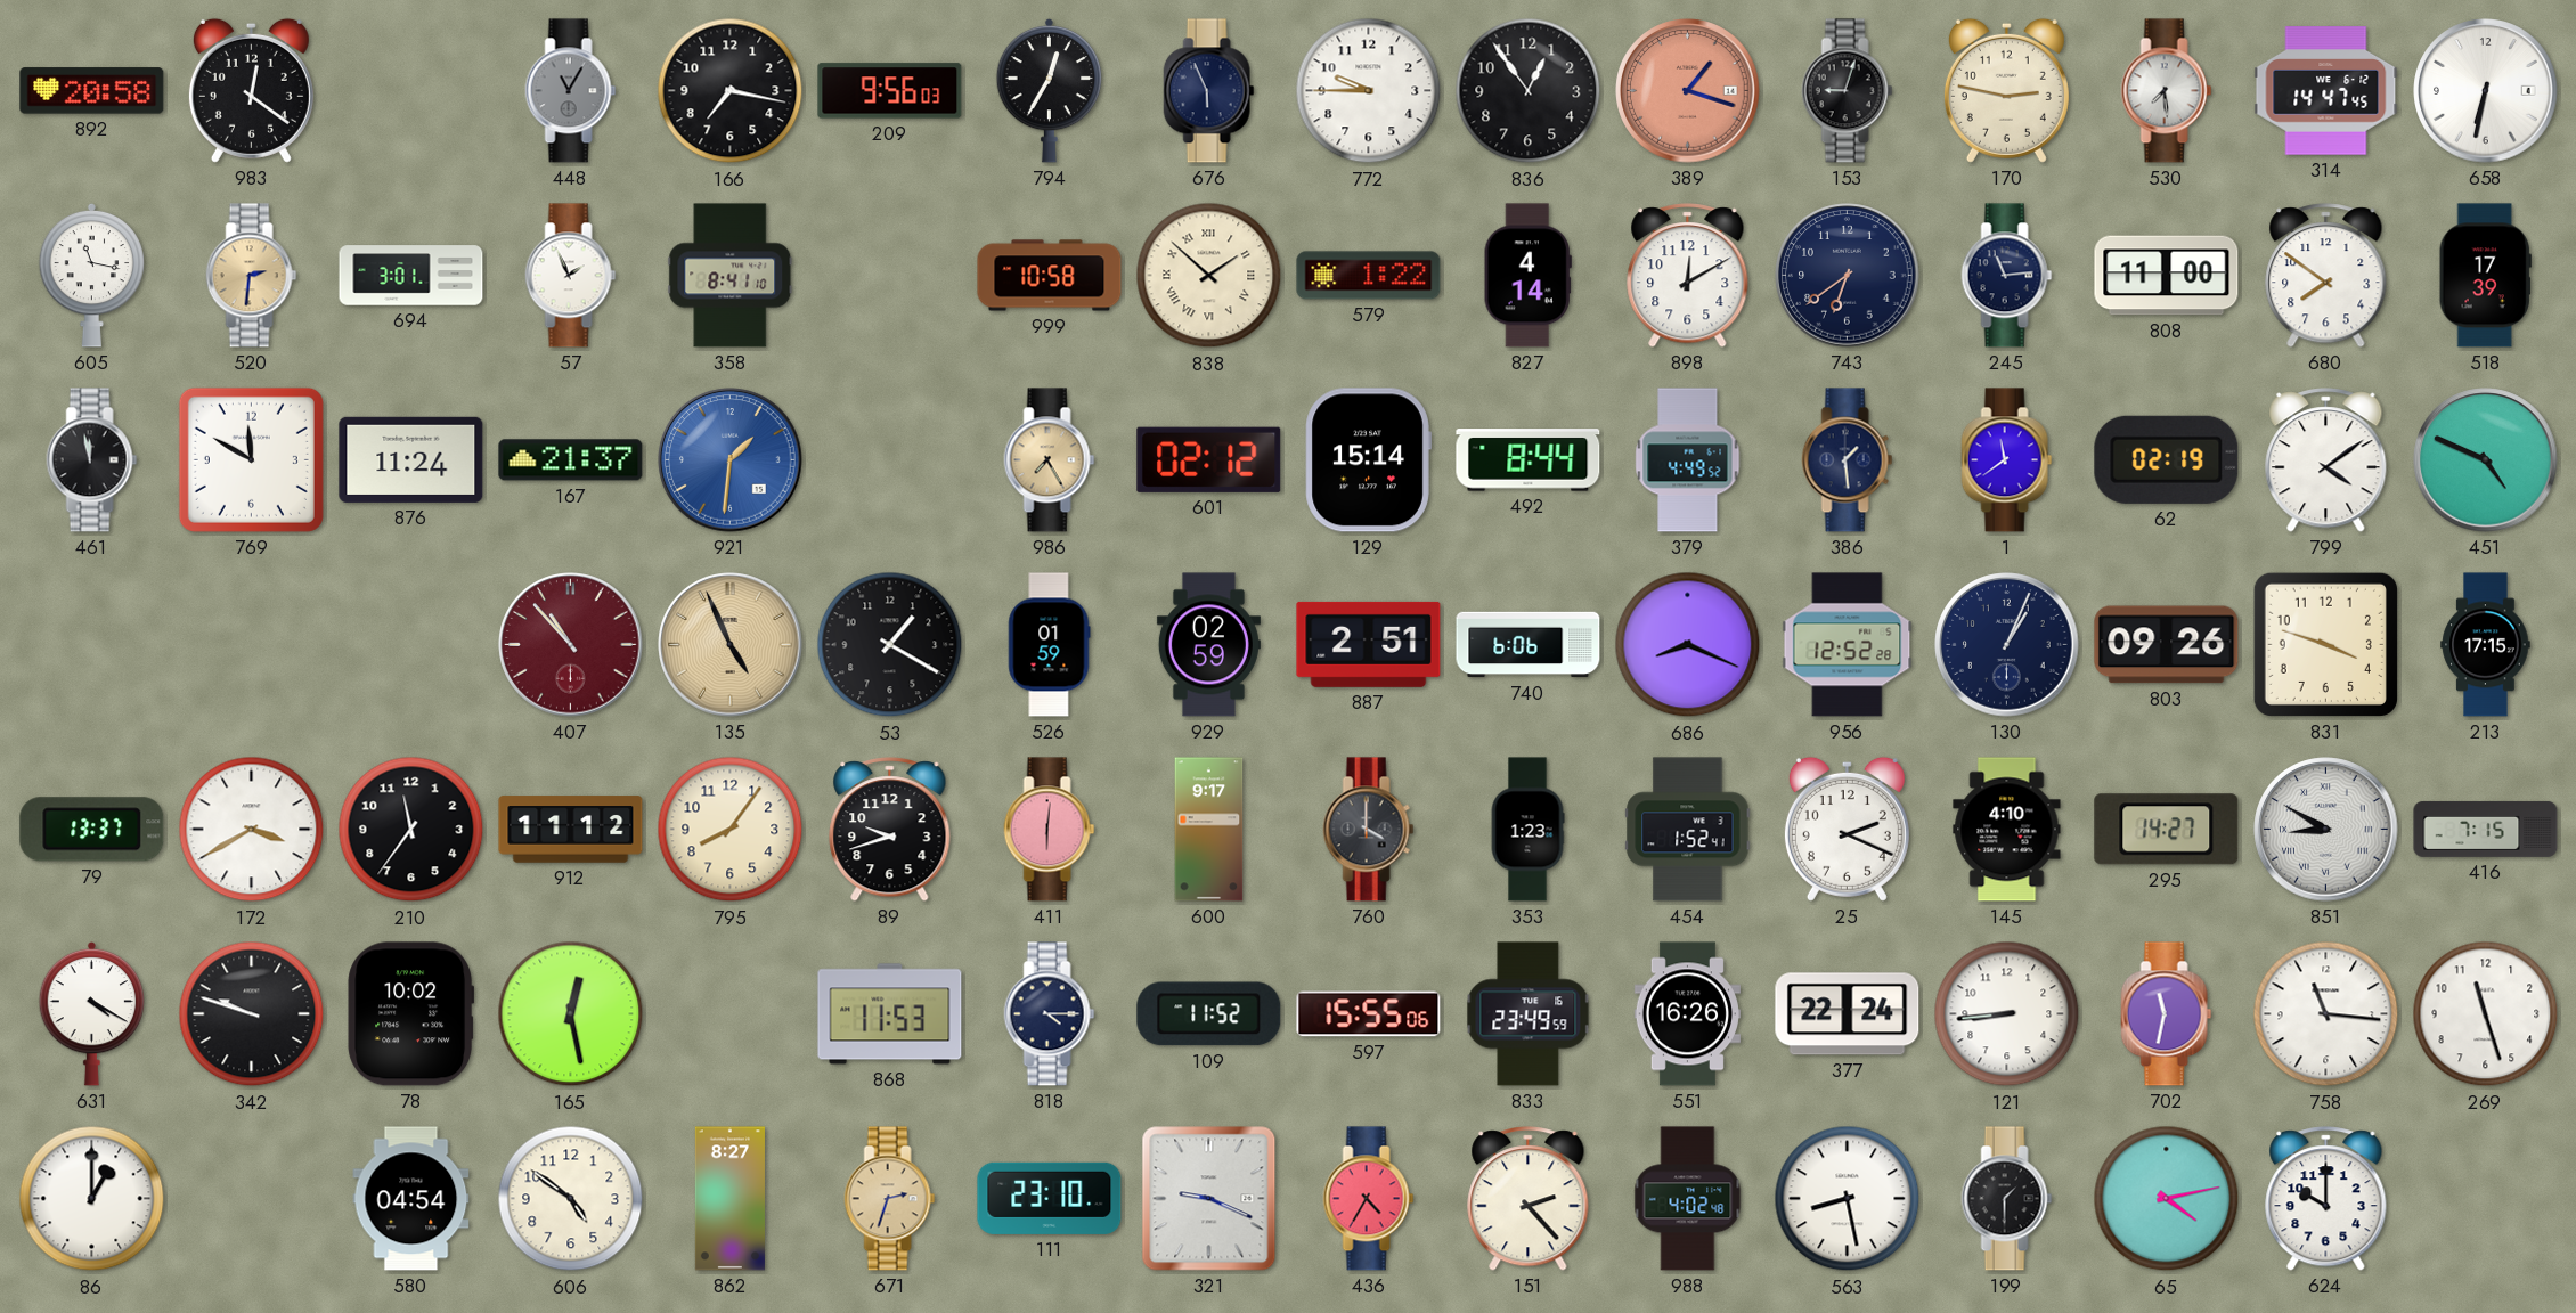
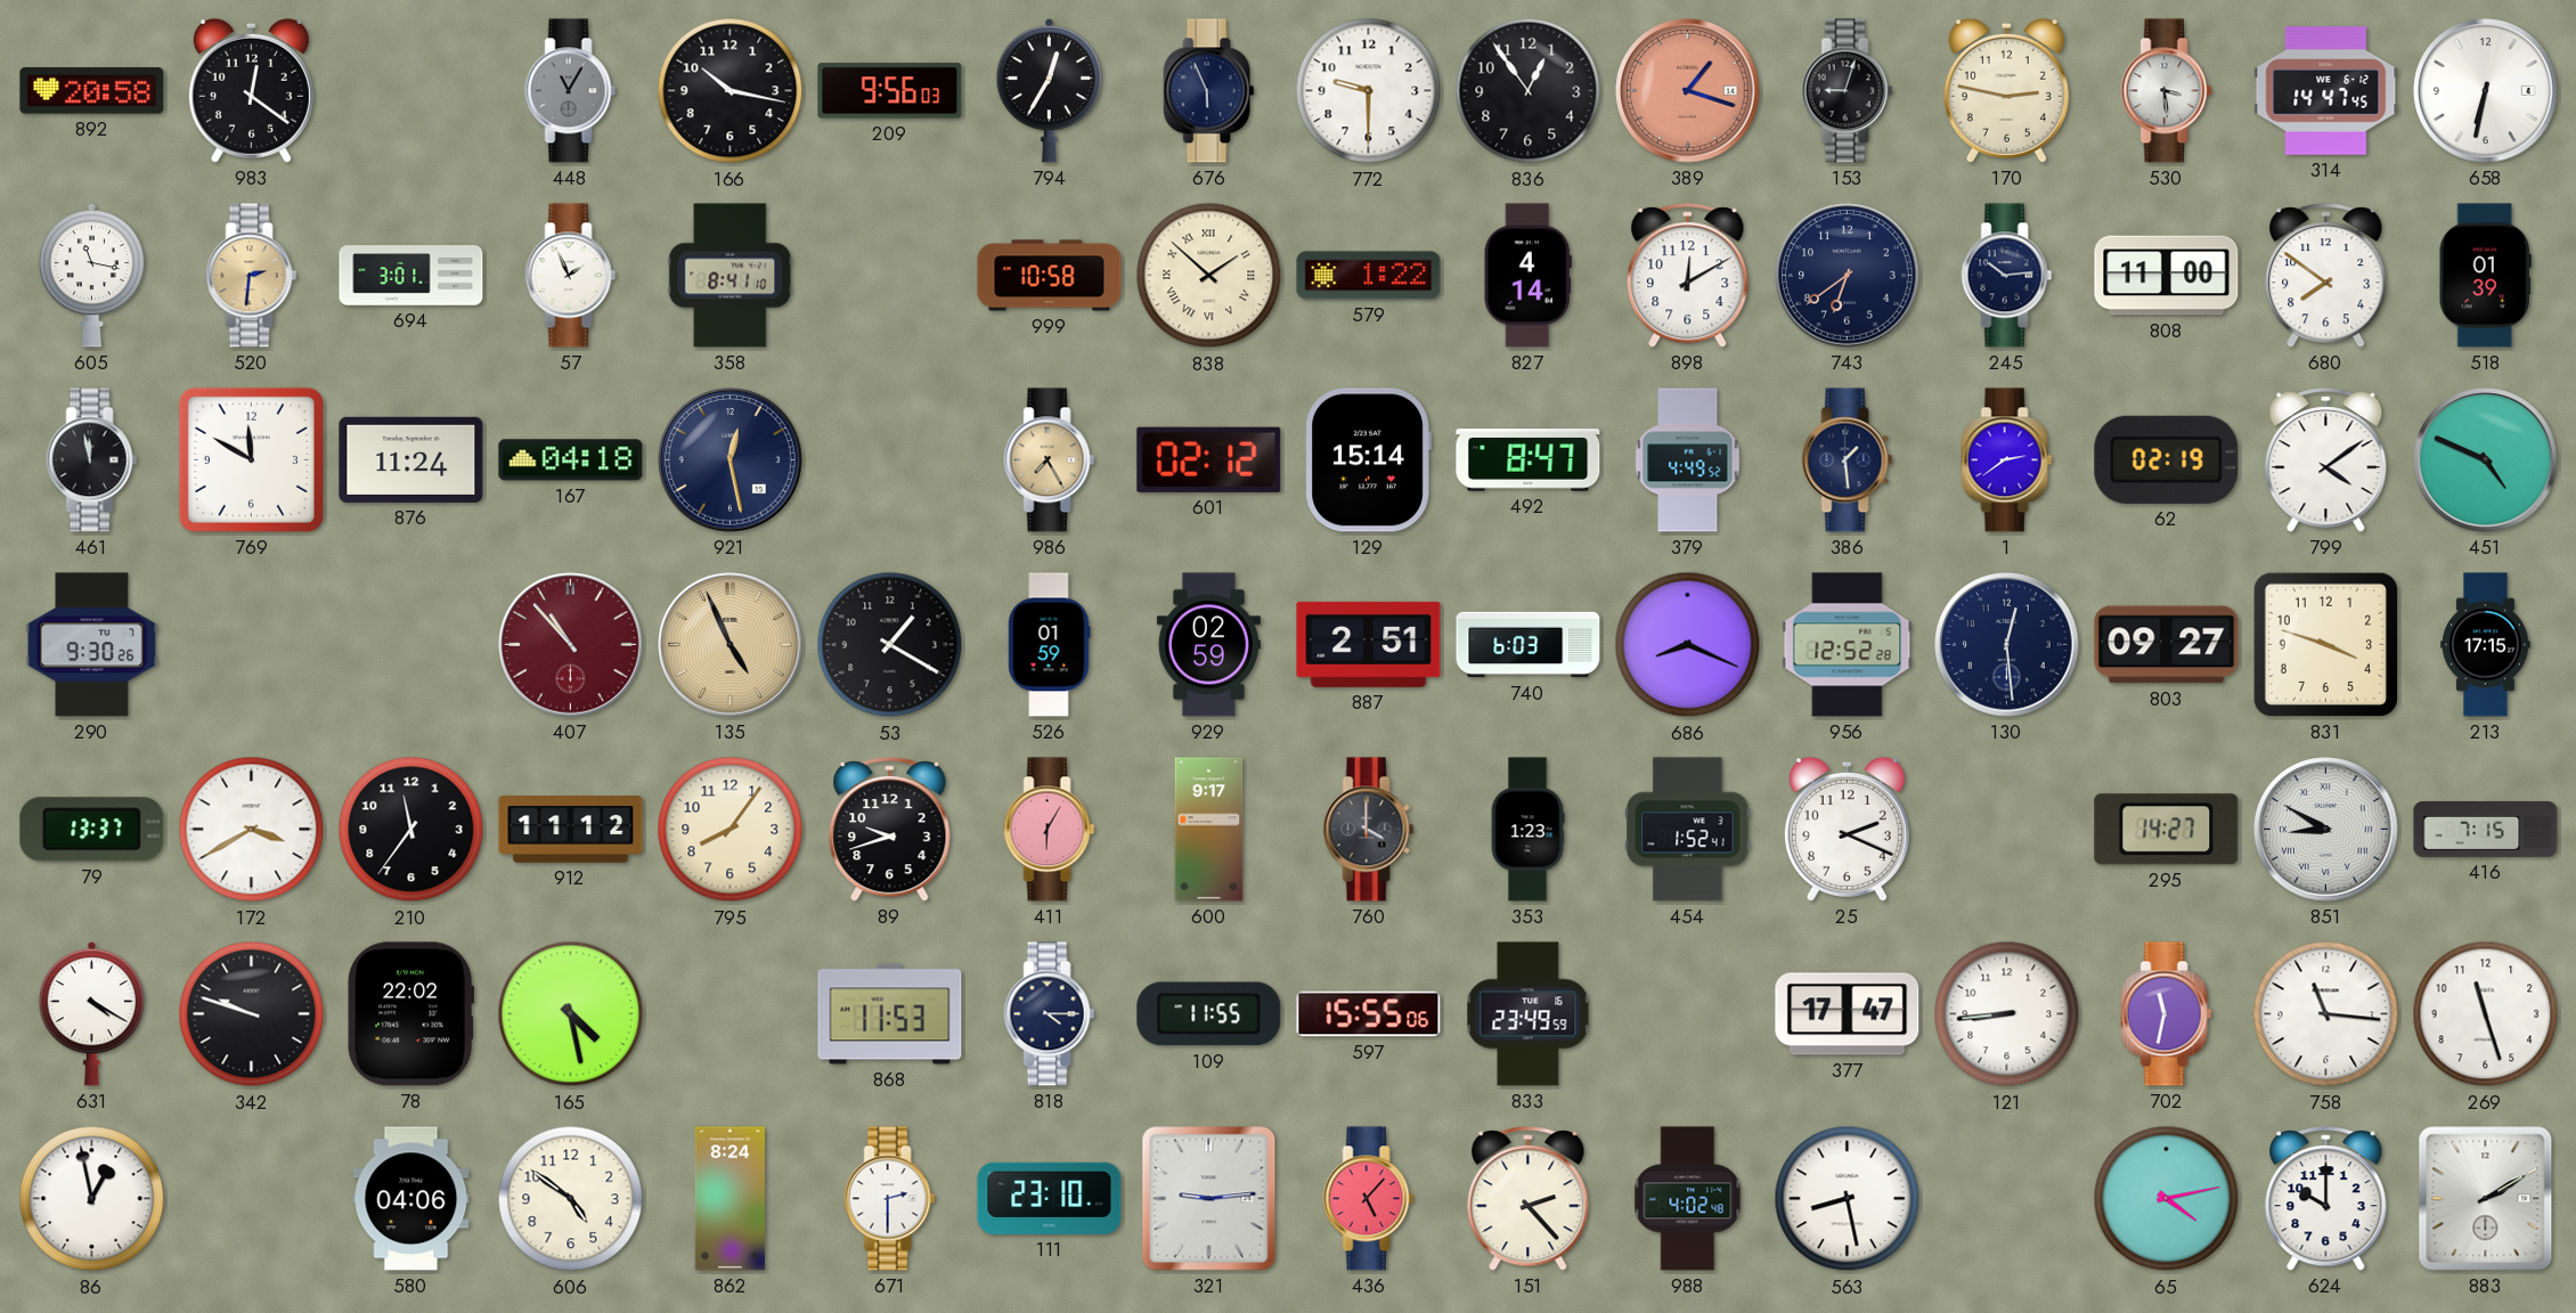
166: 7:17 -> 10:17
772: 9:45 -> 9:30
530: 7:29 -> 3:29
245: 11:14 -> 10:14
518: 17:39 -> 01:39
167: 21:37 -> 04:18
921: 1:31 -> 12:28
921 dial: blue -> navy
492: 8:44 -> 8:47
1: 11:39 -> 2:39
290: none -> 9:30
740: 6:06 -> 6:03
130: 1:04 -> 12:29
803: 09:26 -> 09:27
411: 6:01 -> 6:05
145: 4:10 -> none
78: 10:02 -> 22:02
165: 12:28 -> 4:28
109: 11:52 -> 11:55
551: 16:26 -> none
377: 22:24 -> 17:47
86: 1:00 -> 12:58
580: 04:54 -> 04:06
862: 8:27 -> 8:24
671: 2:33 -> 2:30
671 dial: champagne -> white
321: 9:19 -> 9:14
436: 4:35 -> 5:07
199: 1:30 -> none
883: none -> 2:10
